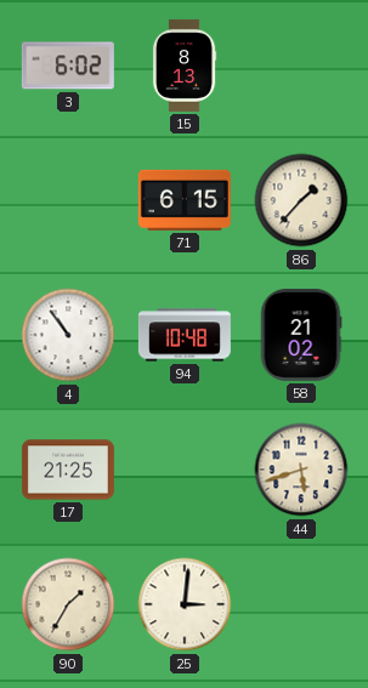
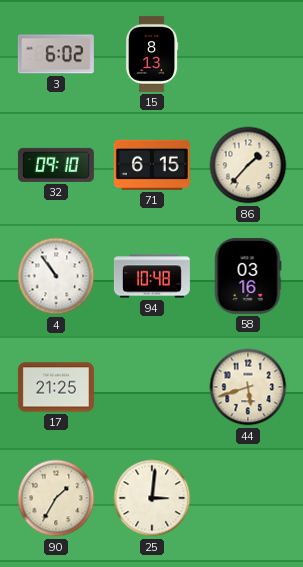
32: none -> 09:10
58: 21:02 -> 03:16
